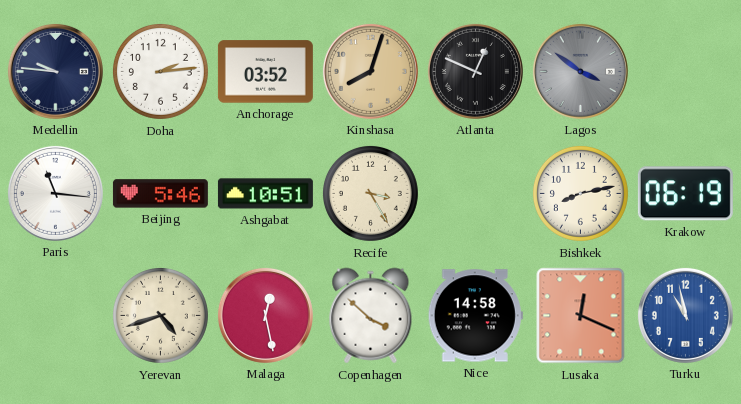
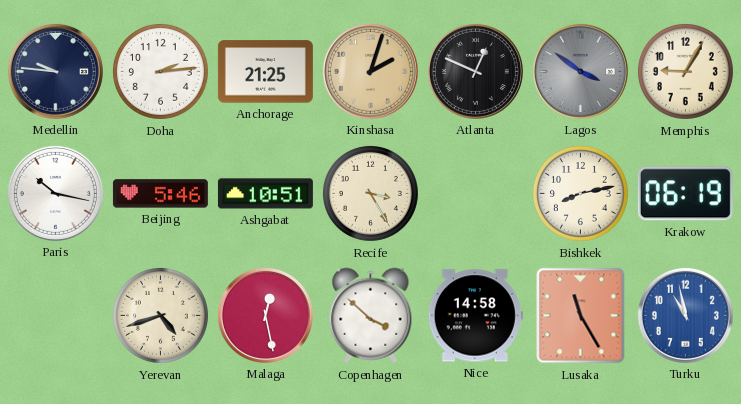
Anchorage: 03:52 -> 21:25
Kinshasa: 8:03 -> 2:03
Memphis: none -> 9:05
Paris: 11:16 -> 10:17
Lusaka: 12:19 -> 11:25
